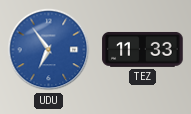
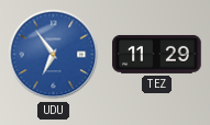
TEZ: 11:33 -> 11:29
